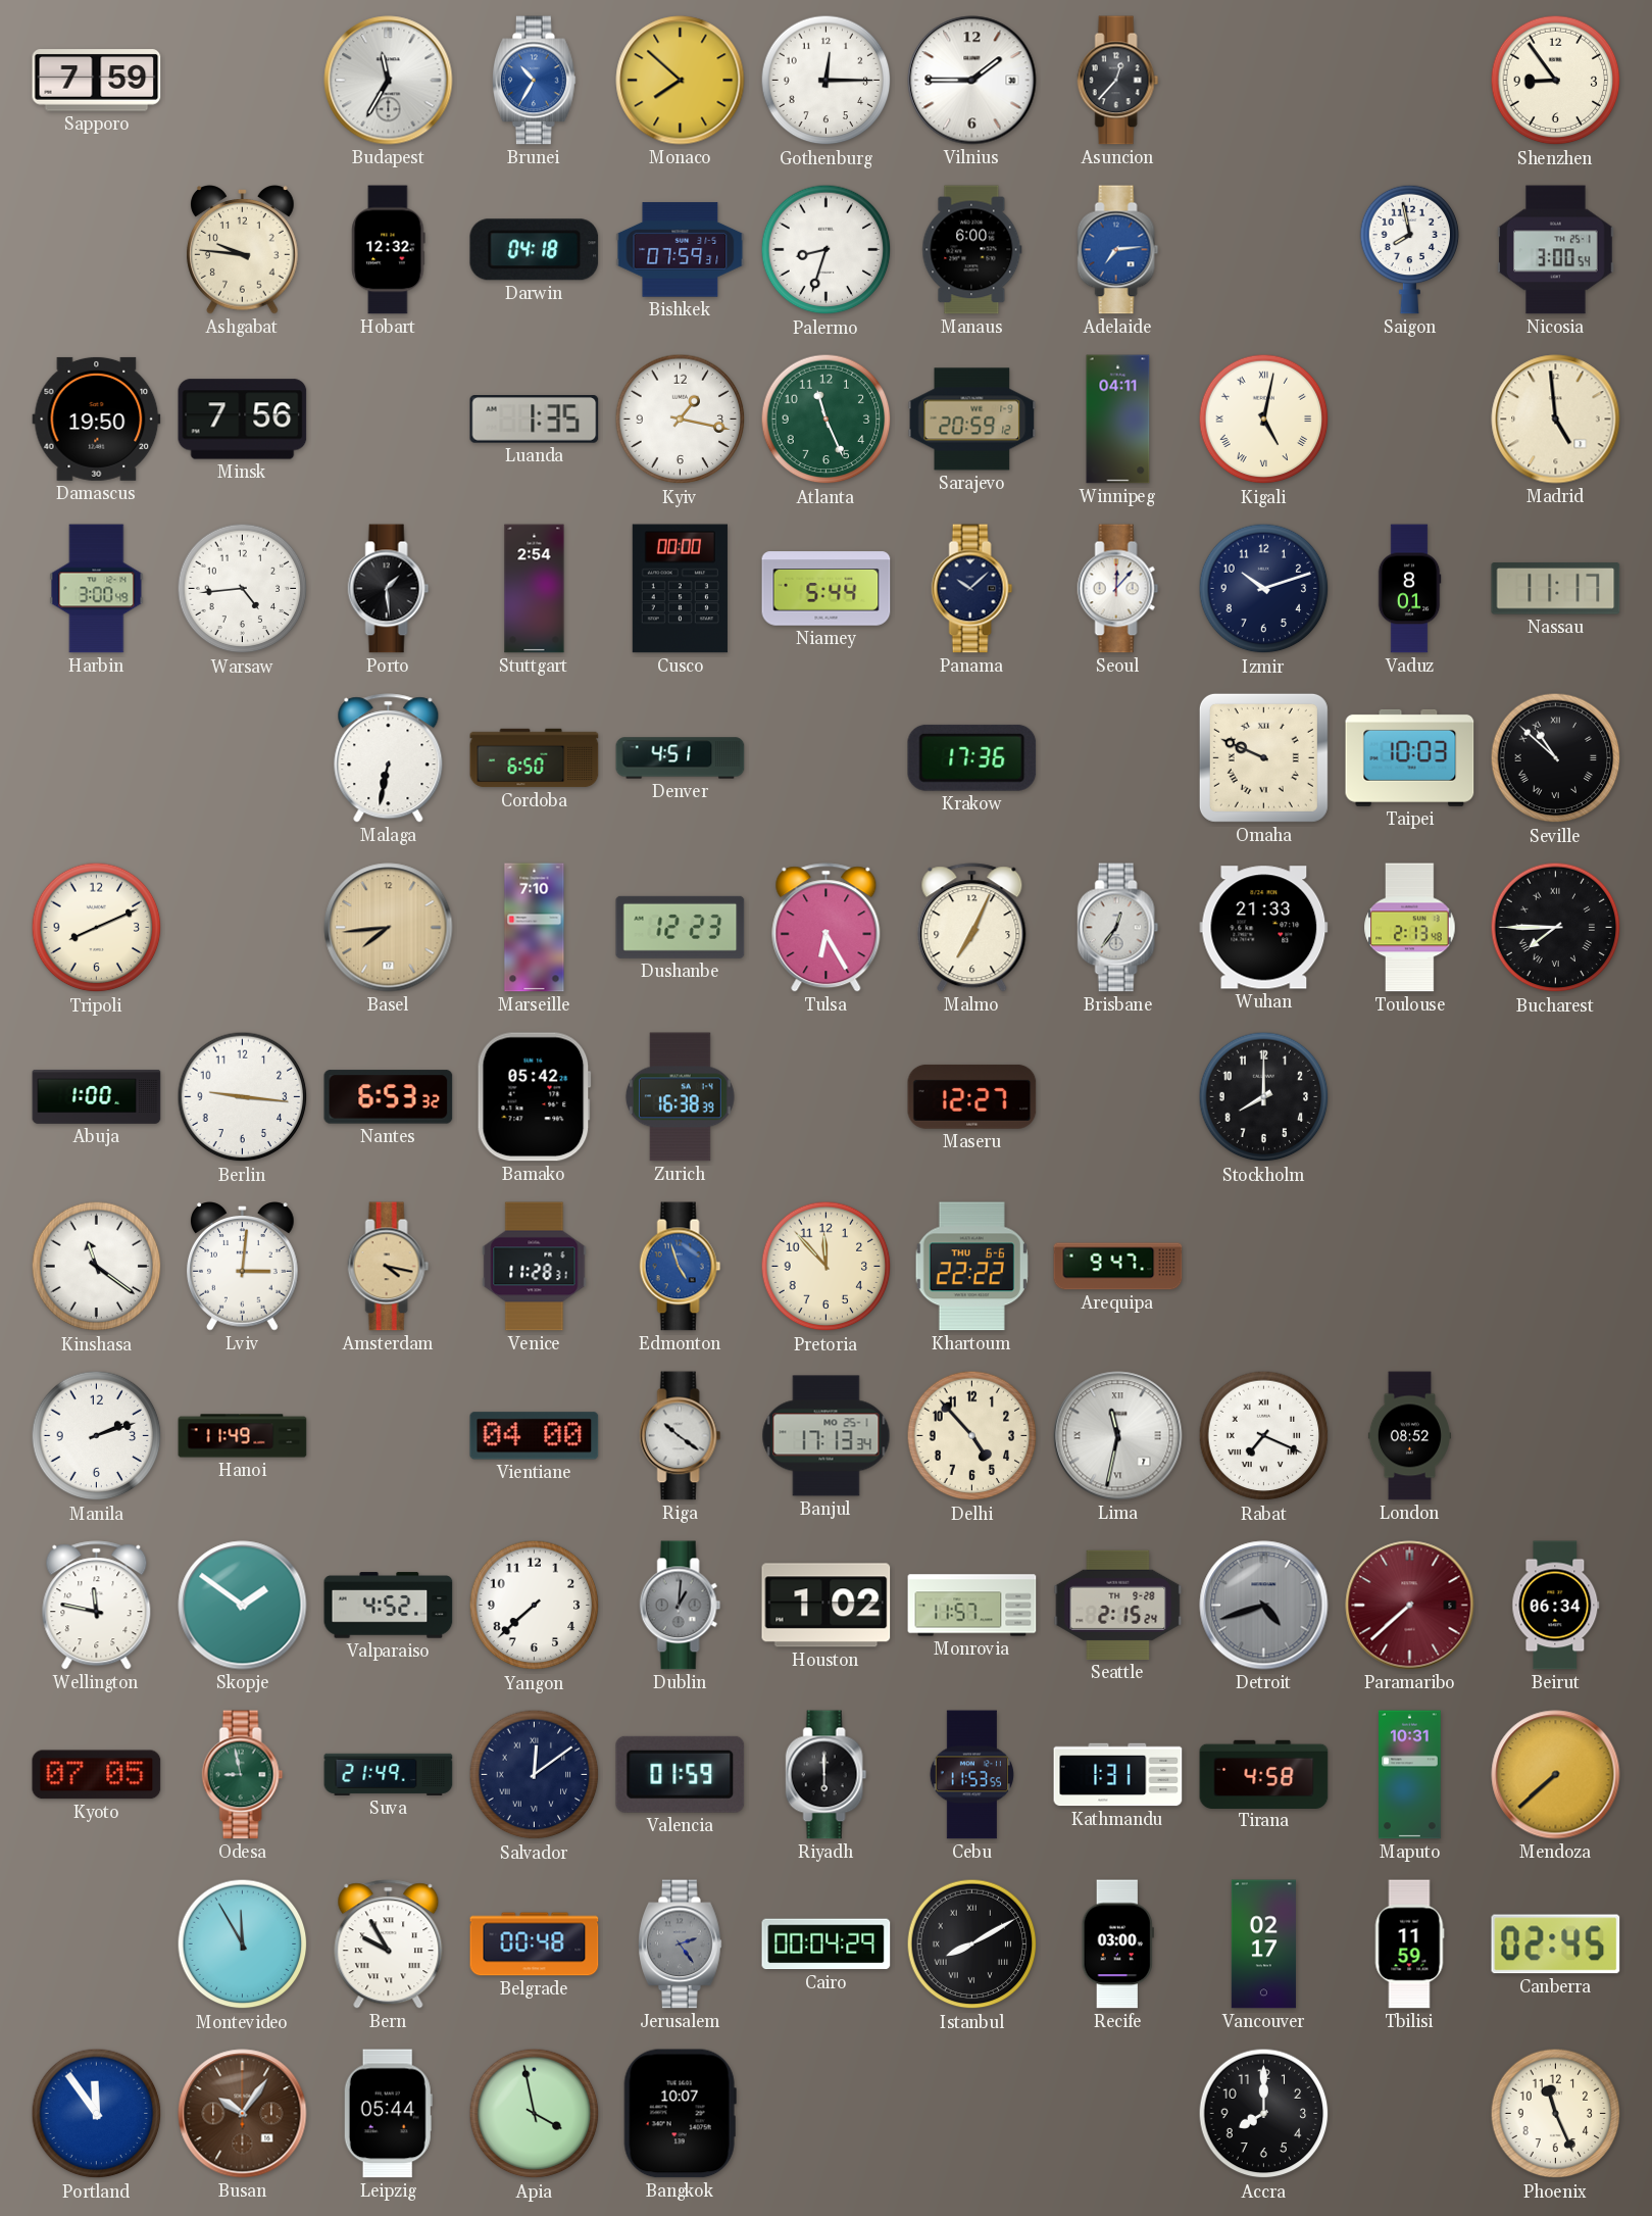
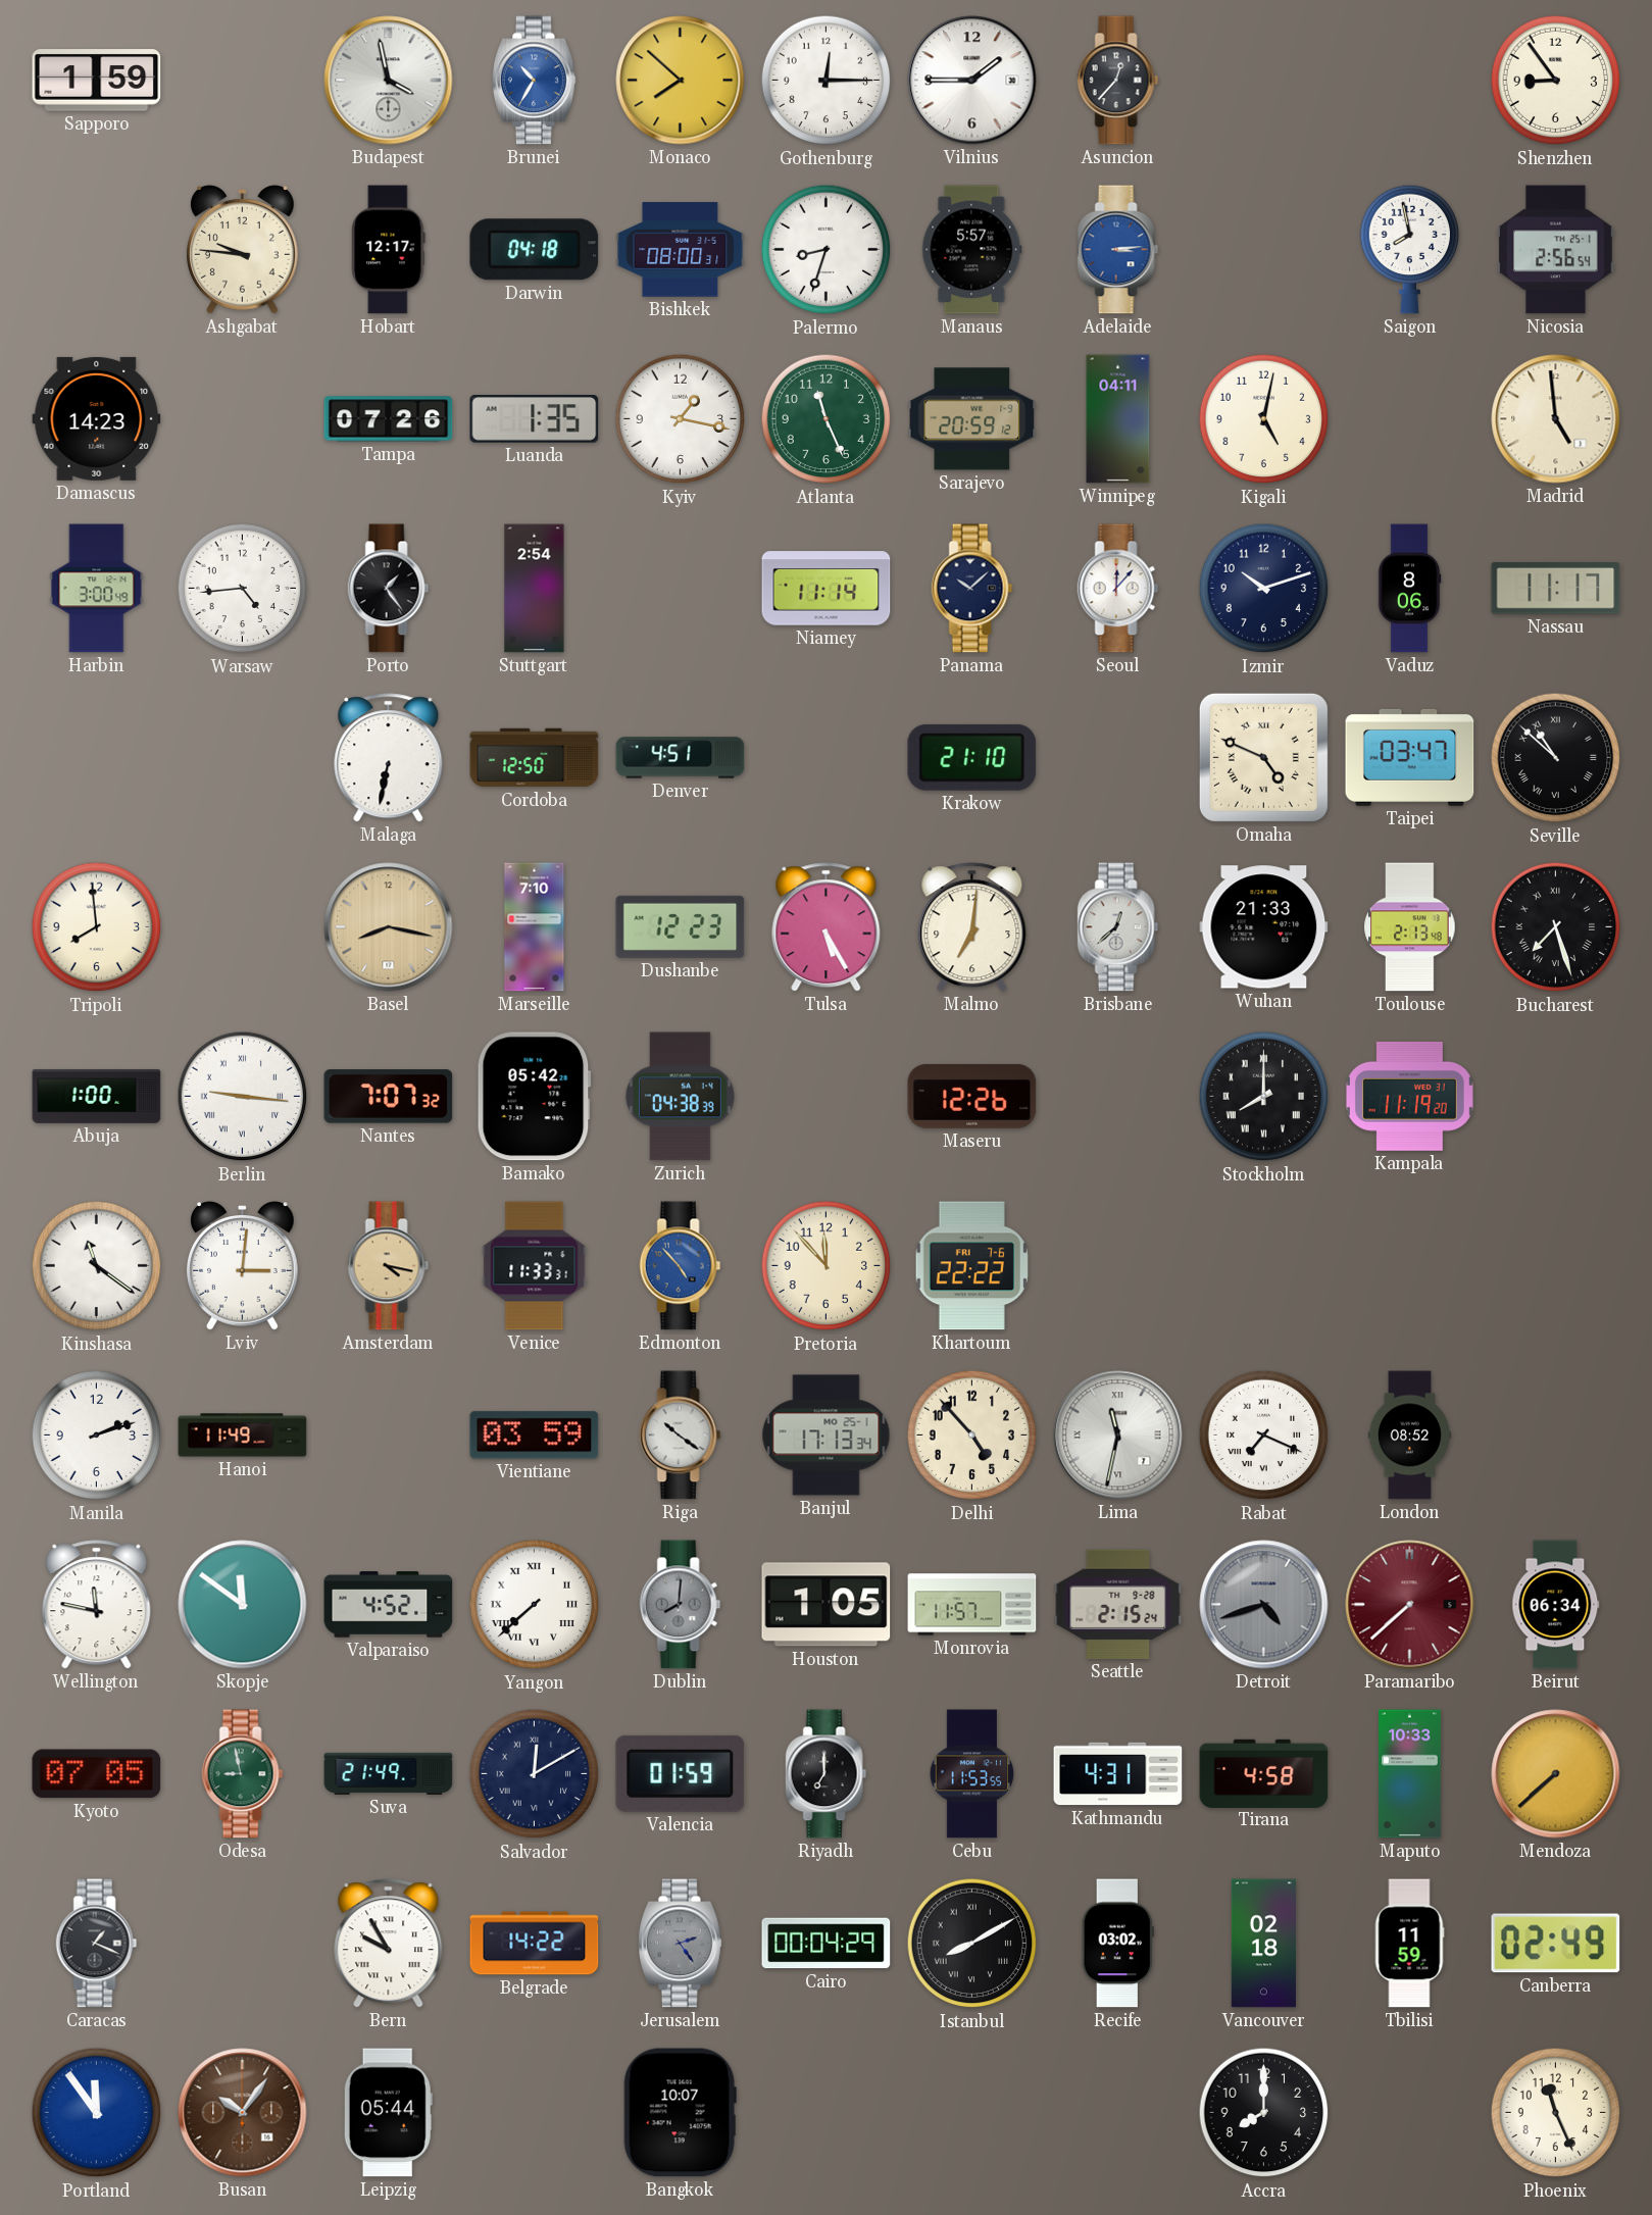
Sapporo: 7:59 -> 1:59
Budapest: 11:35 -> 3:58
Hobart: 12:32 -> 12:17
Bishkek: 07:59 -> 08:00
Manaus: 6:00 -> 5:57
Adelaide: 7:14 -> 3:14
Nicosia: 3:00 -> 2:56
Damascus: 19:50 -> 14:23
Minsk: 7:56 -> none
Tampa: none -> 07:26
Kigali numerals: Roman -> Arabic
Porto: 1:29 -> 1:24
Cusco: 00:00 -> none
Niamey: 5:44 -> 11:14
Vaduz: 8:01 -> 8:06
Cordoba: 6:50 -> 12:50
Krakow: 17:36 -> 21:10
Omaha: 9:49 -> 4:49
Taipei: 10:03 -> 03:47
Tripoli: 8:11 -> 7:59
Basel: 7:44 -> 8:17
Tulsa: 6:25 -> 5:25
Malmo: 7:04 -> 7:01
Brisbane: 12:36 -> 12:38
Bucharest: 7:45 -> 7:27
Berlin numerals: Arabic -> Roman
Nantes: 6:53 -> 7:07
Zurich: 16:38 -> 04:38
Maseru: 12:27 -> 12:26
Stockholm numerals: Arabic -> Roman
Kampala: none -> 11:19
Venice: 11:28 -> 11:33
Edmonton: 4:57 -> 4:53
Khartoum date: THU 6-6 -> FRI 7-6
Arequipa: 9:47 -> none
Vientiane: 04:00 -> 03:59
Skopje: 1:51 -> 11:51
Yangon numerals: Arabic -> Roman
Dublin: 1:01 -> 8:01
Houston: 1:02 -> 1:05
Salvador: 12:09 -> 12:10
Riyadh: 6:00 -> 7:00
Kathmandu: 1:31 -> 4:31
Maputo: 10:31 -> 10:33
Caracas: none -> 1:19
Montevideo: 11:55 -> none
Belgrade: 00:48 -> 14:22
Recife: 03:00 -> 03:02
Vancouver: 02:17 -> 02:18
Canberra: 02:45 -> 02:49
Apia: 3:58 -> none
